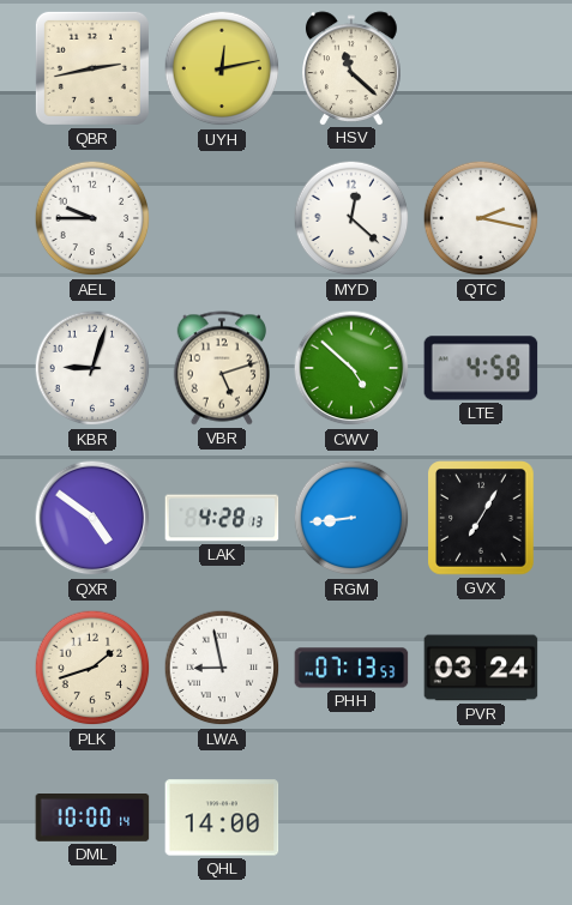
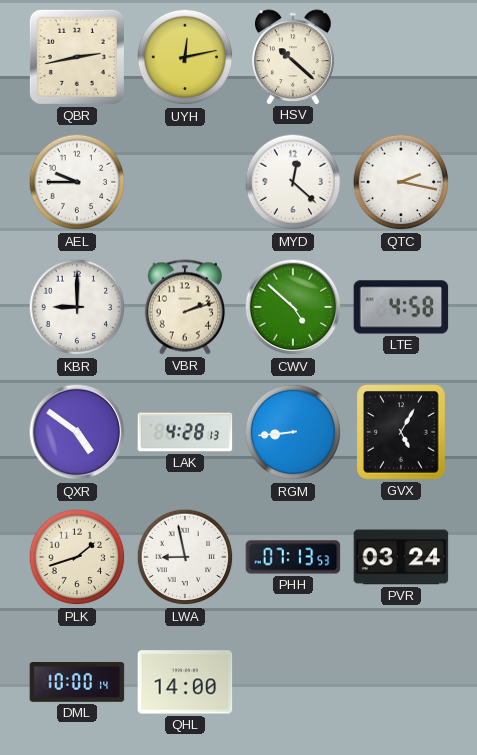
HSV: 11:22 -> 10:22
KBR: 9:03 -> 9:00
VBR: 5:12 -> 2:12
GVX: 7:05 -> 5:05
